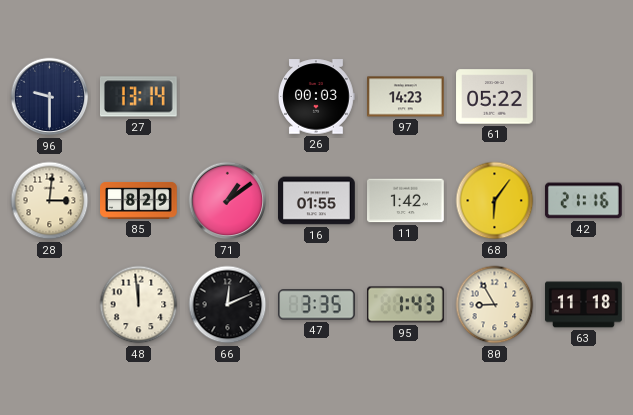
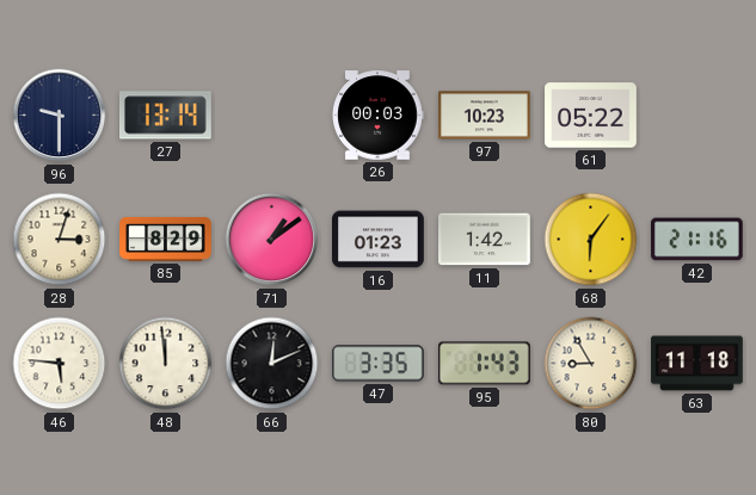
97: 14:23 -> 10:23
28: 3:01 -> 3:03
16: 01:55 -> 01:23
46: none -> 5:46
